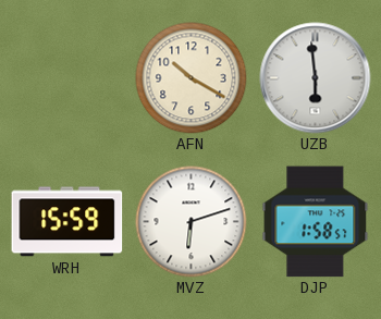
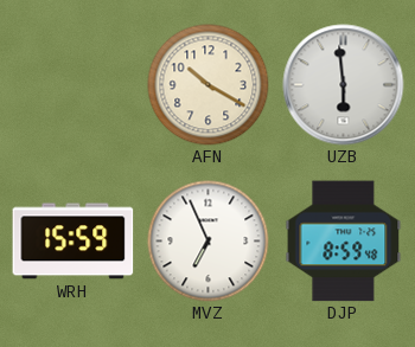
MVZ: 6:12 -> 6:56
DJP: 1:58 -> 8:59
